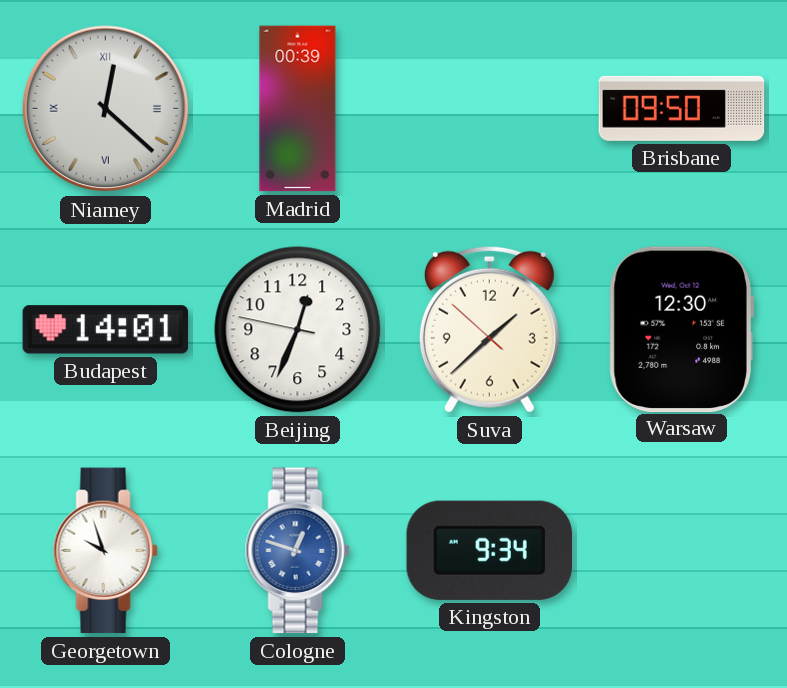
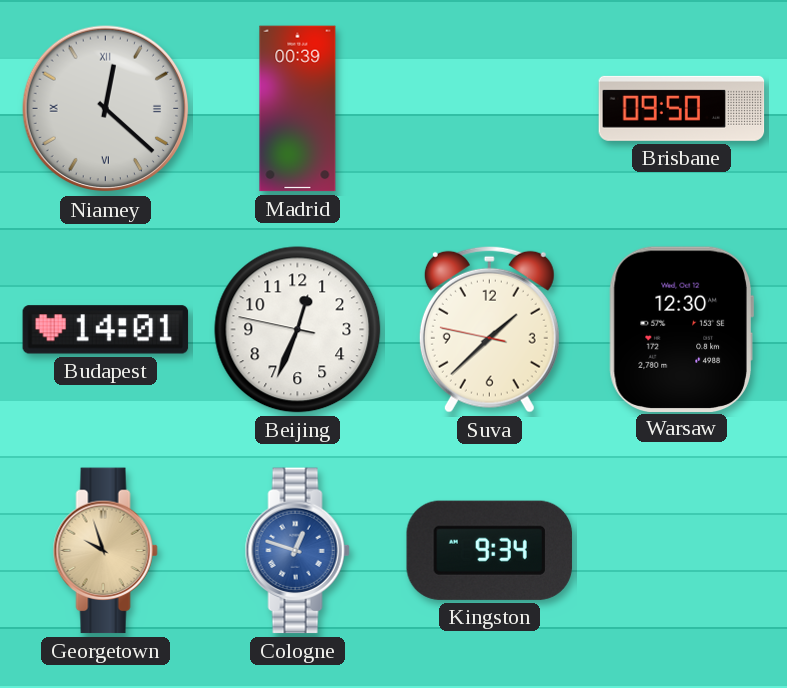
Suva: 1:37:52 -> 1:37:47
Georgetown dial: white -> champagne
